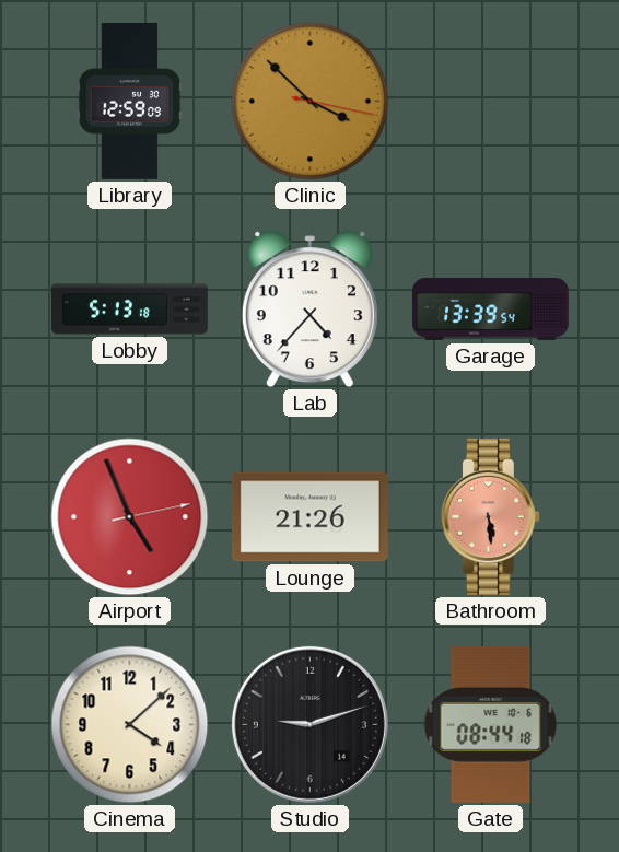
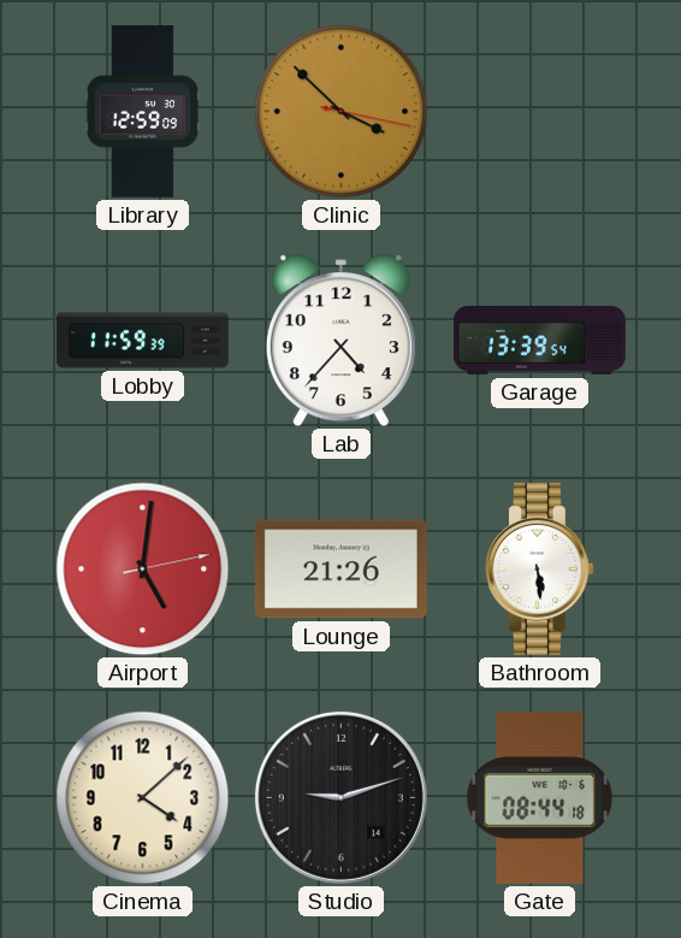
Lobby: 5:13 -> 11:59
Airport: 4:56 -> 5:01
Bathroom dial: salmon -> white
